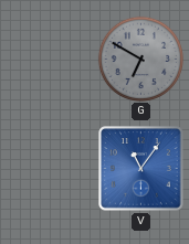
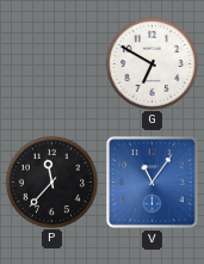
G dial: grey -> white
P: none -> 11:37
